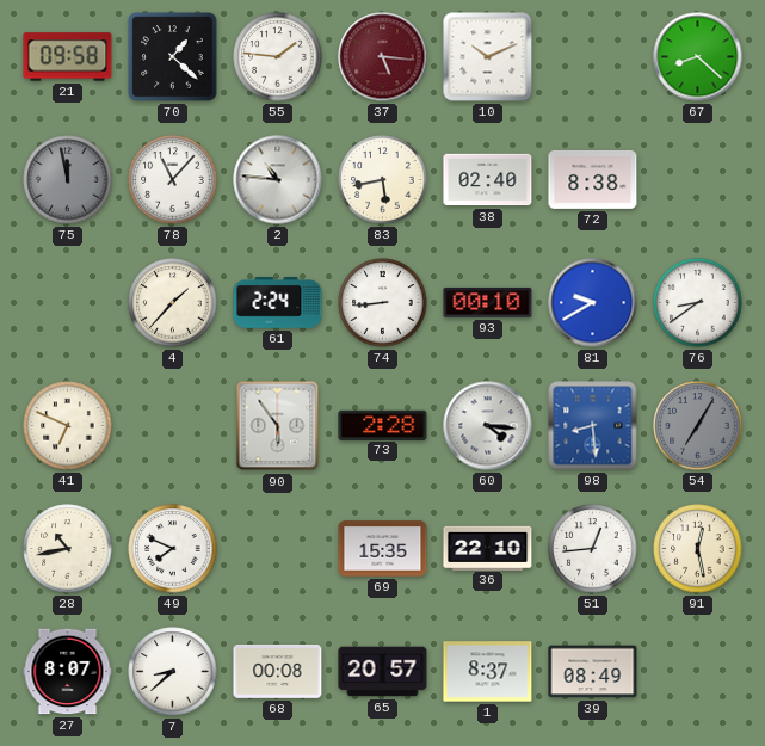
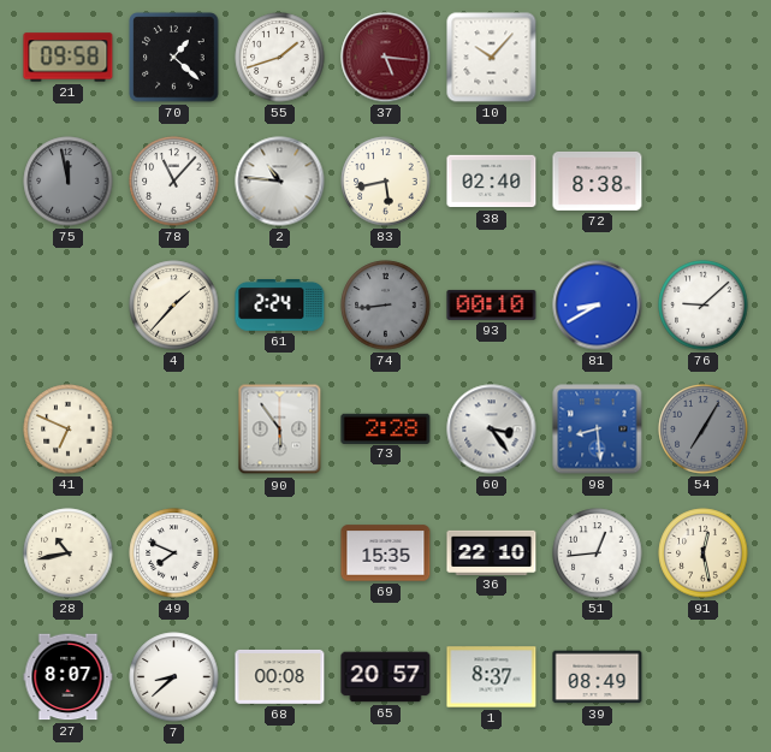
55: 1:46 -> 1:42
10: 10:11 -> 10:07
67: 8:22 -> none
74 dial: white -> grey
81: 9:40 -> 8:40
76: 8:39 -> 9:08
60: 4:16 -> 3:24
